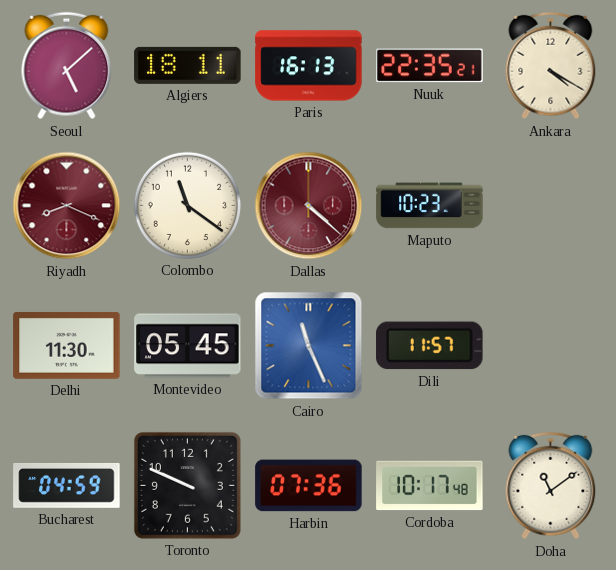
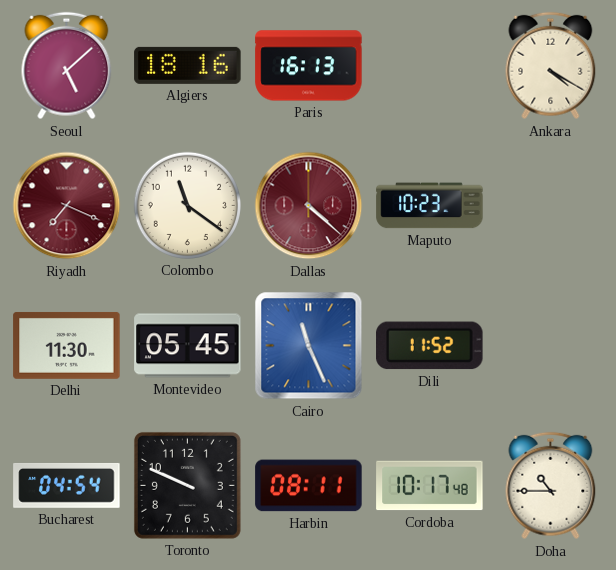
Algiers: 18:11 -> 18:16
Nuuk: 22:35 -> none
Riyadh: 8:19 -> 7:19
Dili: 11:57 -> 11:52
Bucharest: 04:59 -> 04:54
Harbin: 07:36 -> 08:11
Doha: 11:09 -> 10:45
